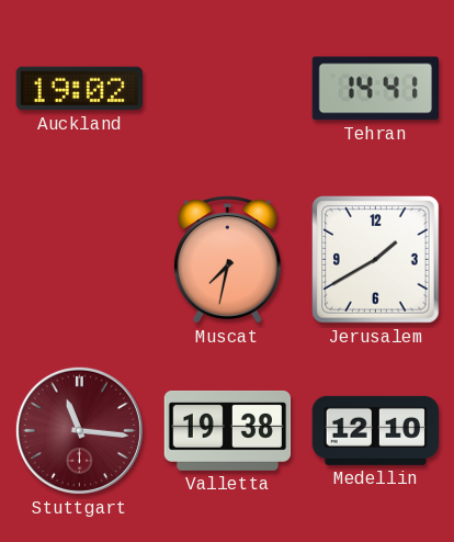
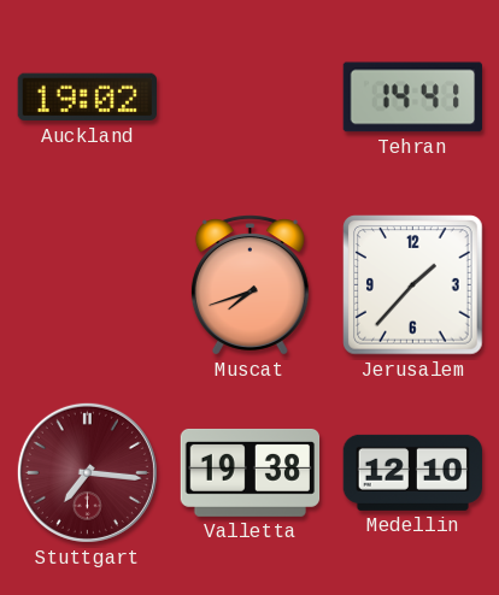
Muscat: 7:32 -> 7:42
Jerusalem: 1:40 -> 1:37
Stuttgart: 11:16 -> 7:16
